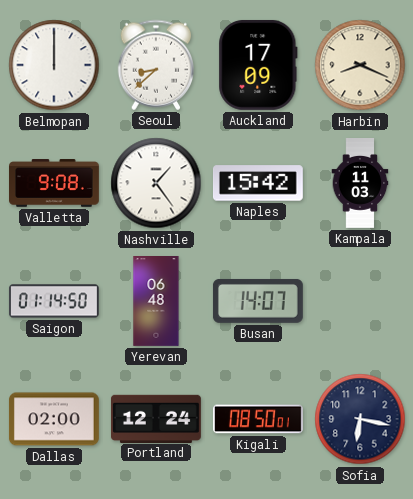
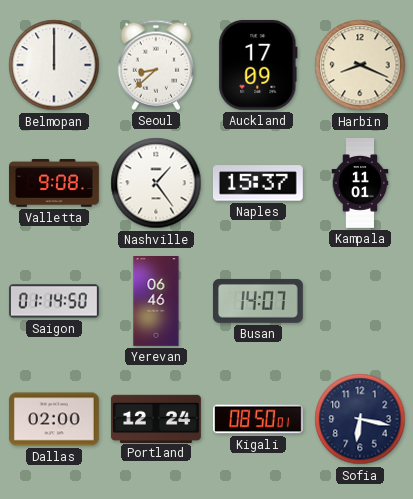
Naples: 15:42 -> 15:37
Kampala: 11:03 -> 11:01
Yerevan: 06:48 -> 06:46
